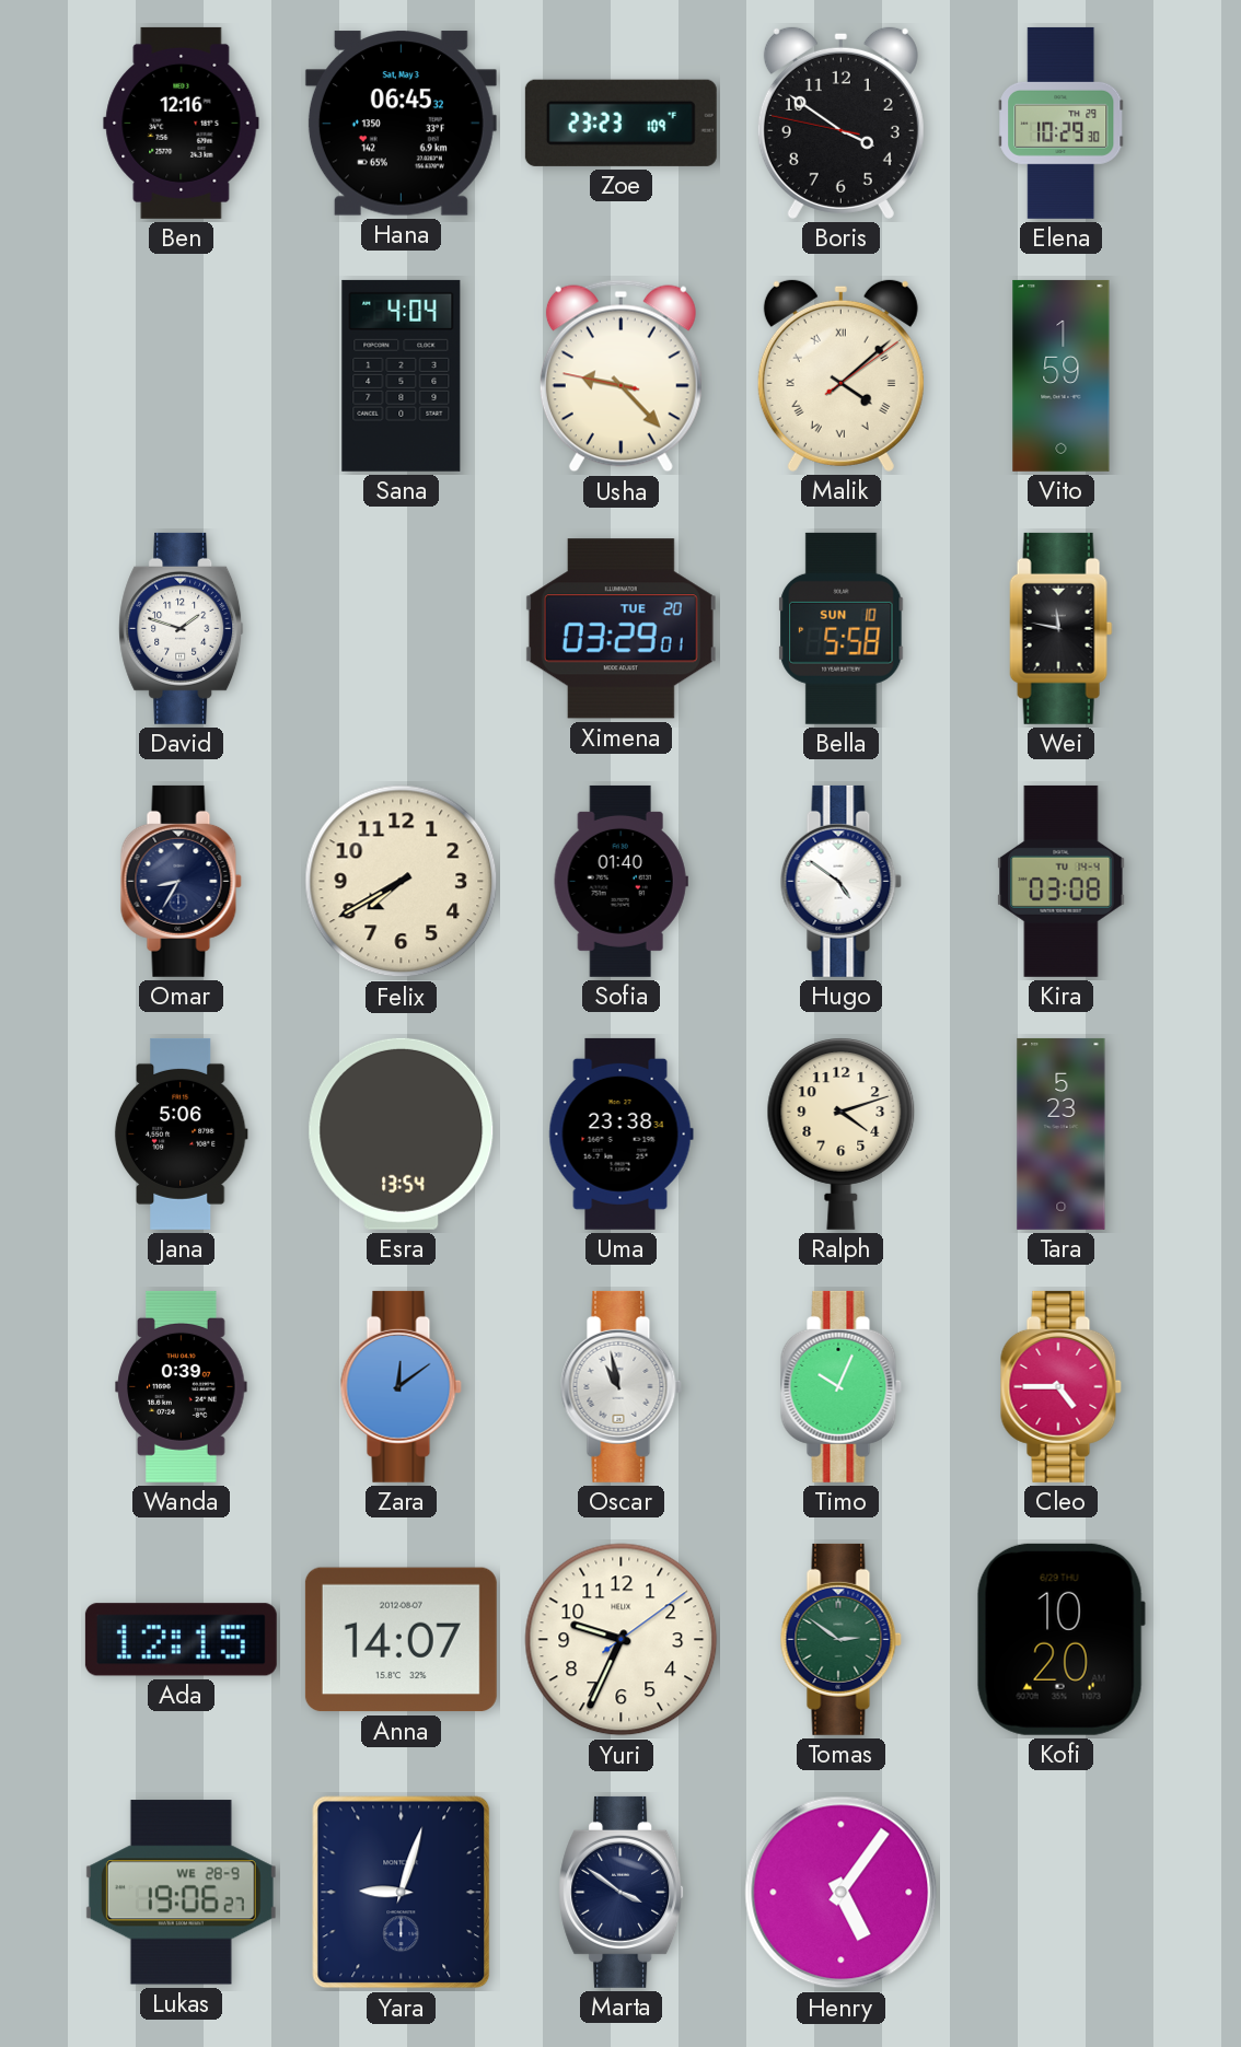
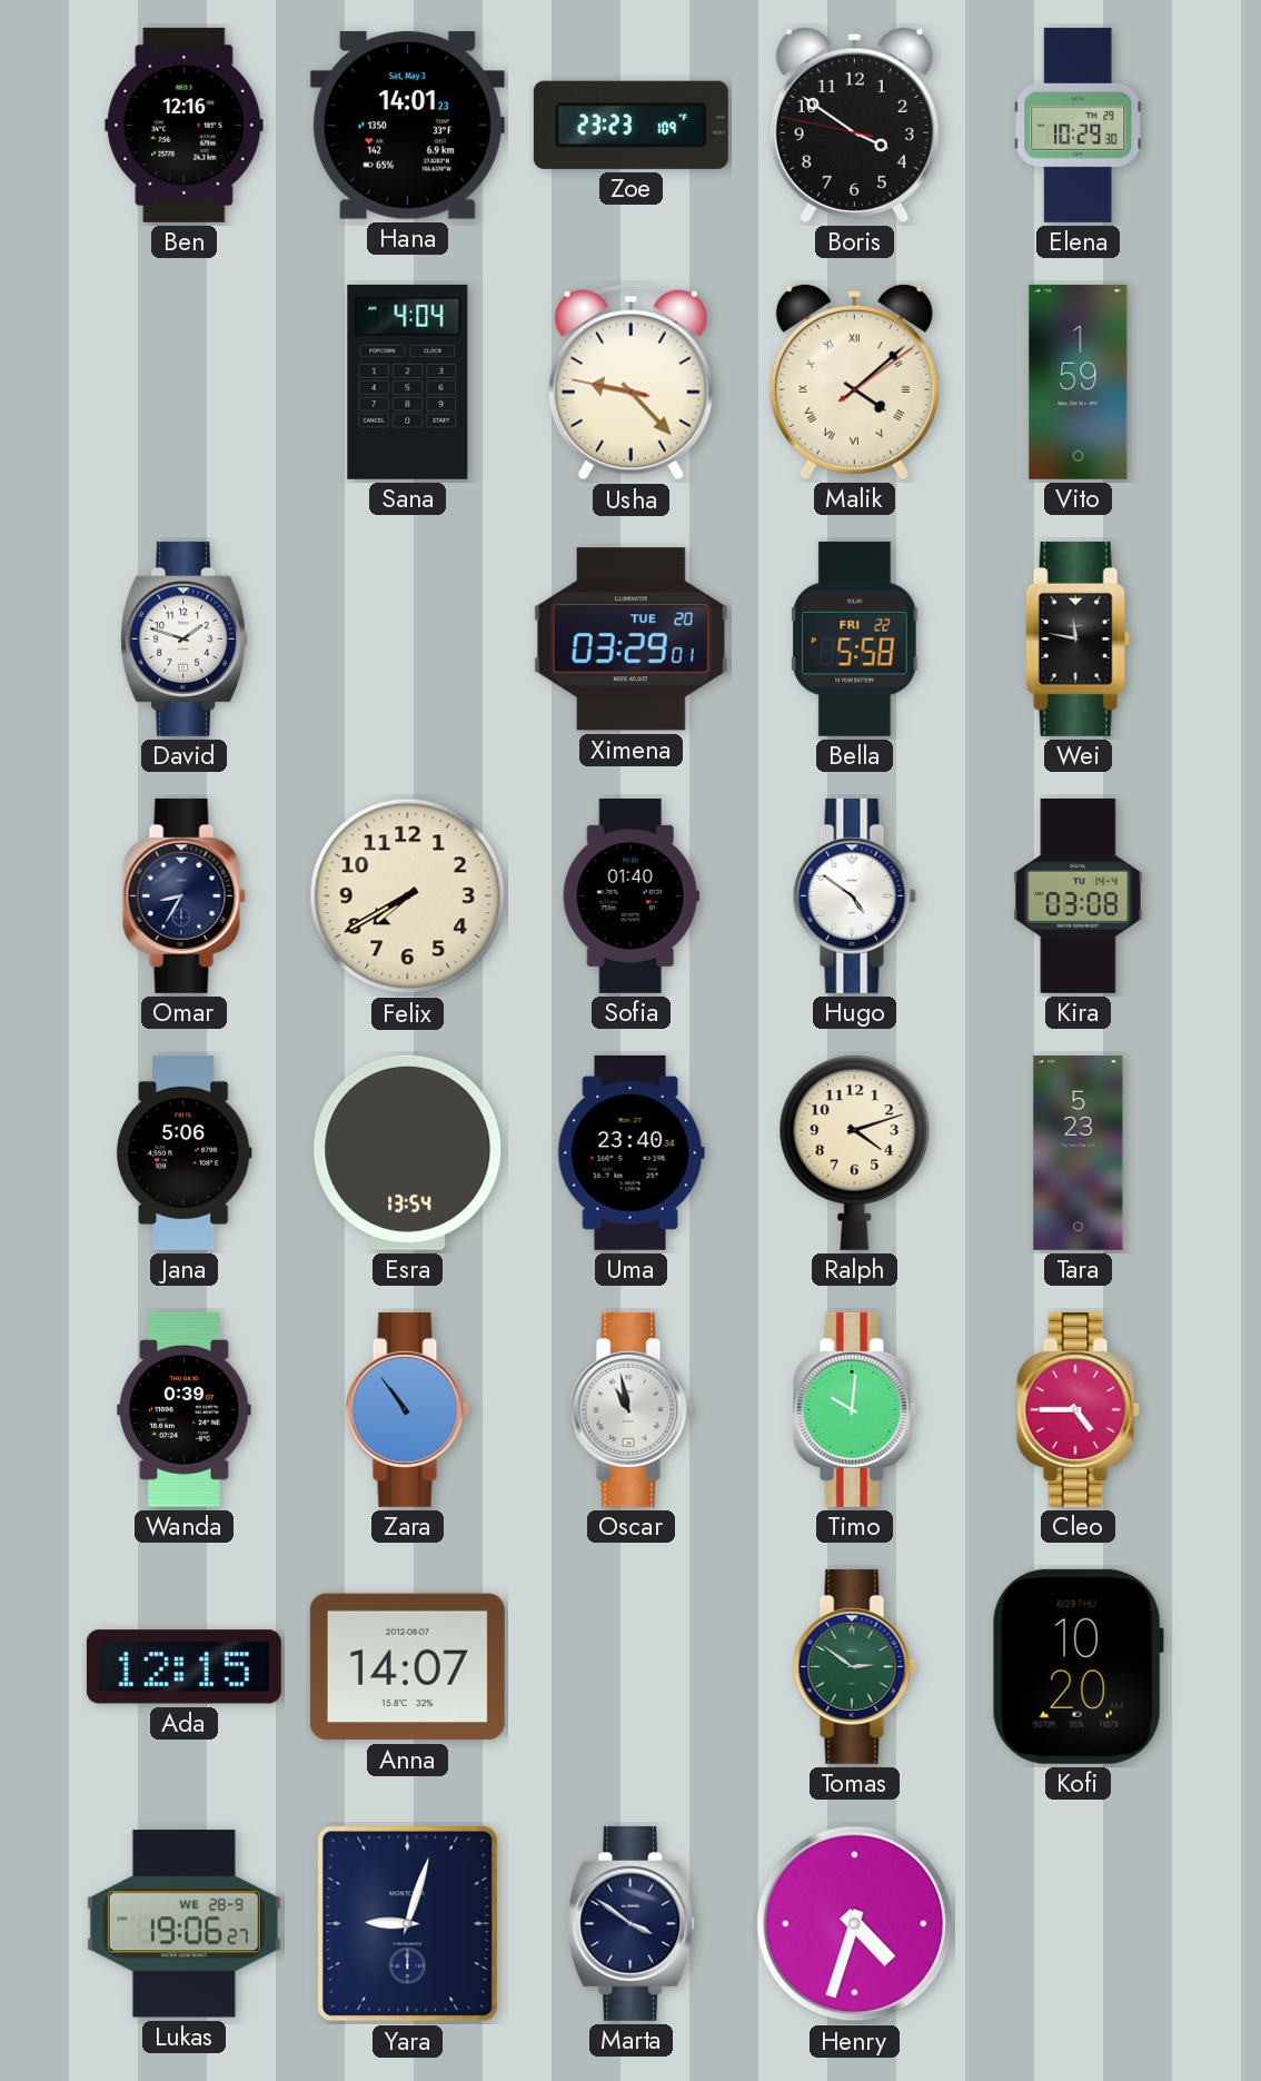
Hana: 06:45 -> 14:01
Bella date: SUN 10 -> FRI 22
Uma: 23:38 -> 23:40
Zara: 12:09 -> 10:54
Timo: 10:04 -> 10:01
Yuri: 9:34 -> none
Henry: 5:06 -> 4:33
